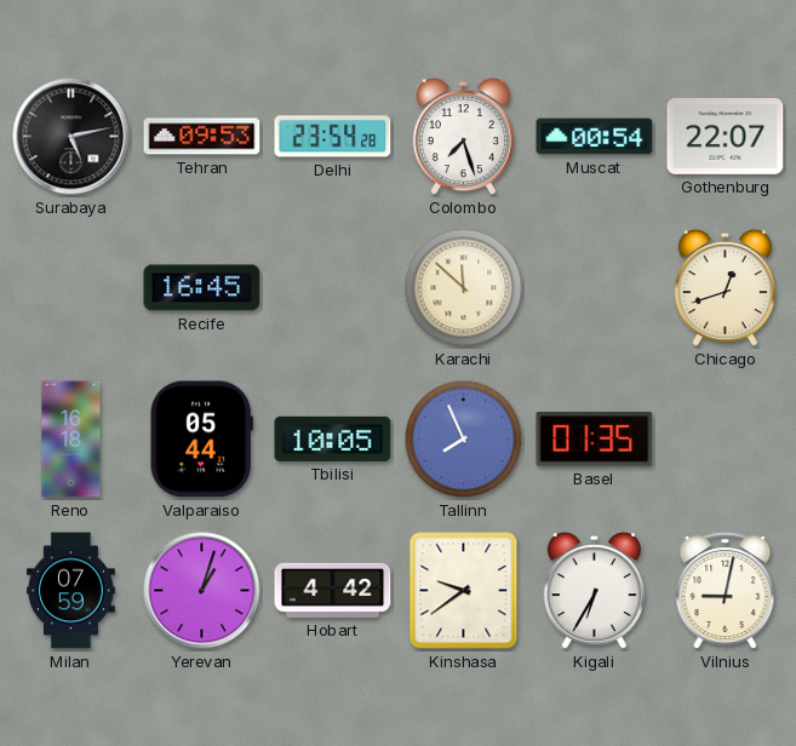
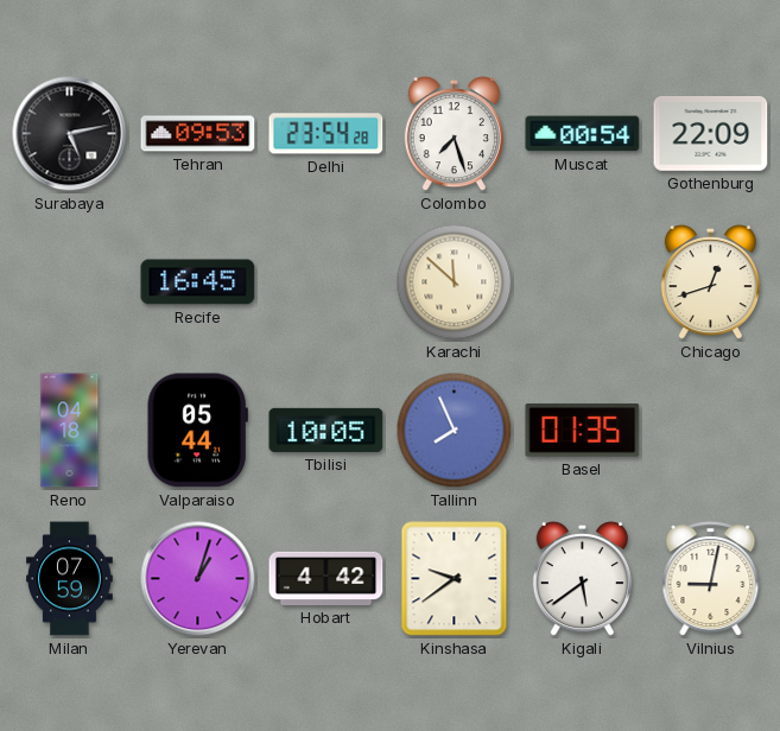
Gothenburg: 22:07 -> 22:09
Reno: 16:18 -> 04:18
Kigali: 6:35 -> 5:39
